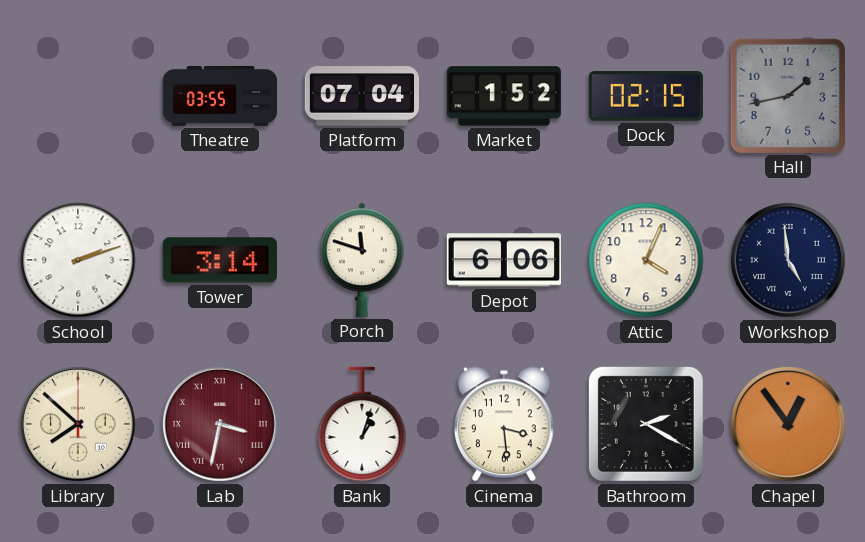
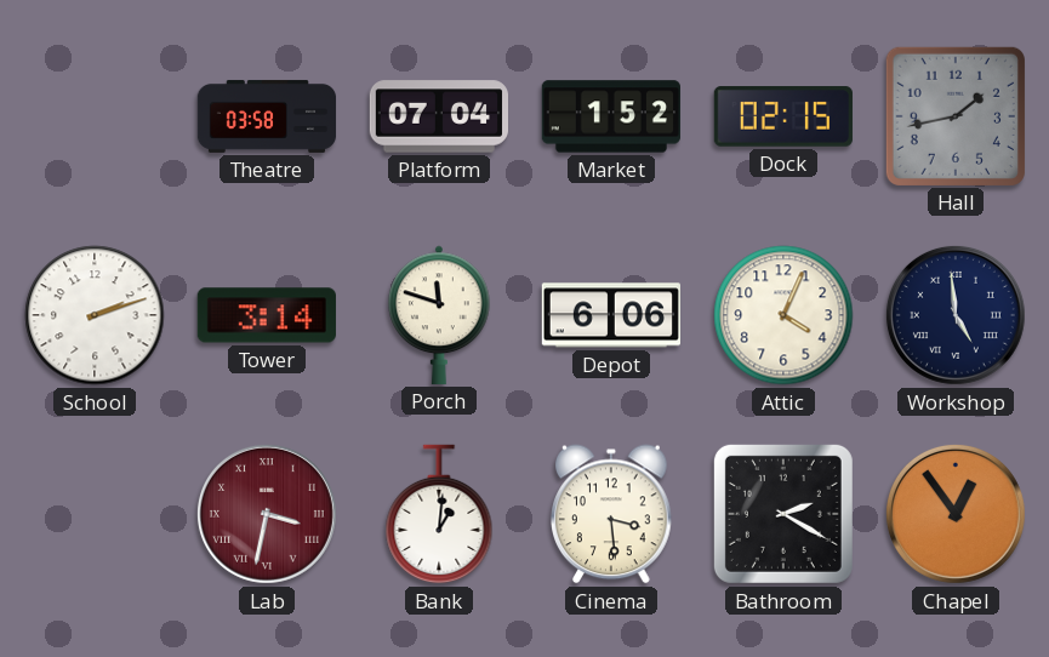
Theatre: 03:55 -> 03:58
Library: 7:52 -> none
Bank: 1:03 -> 1:01
